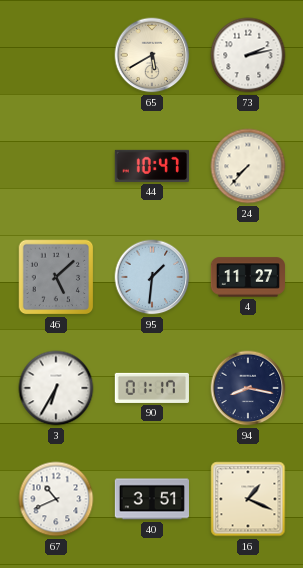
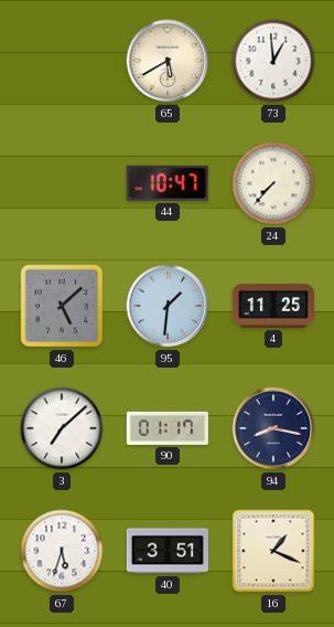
73: 2:13 -> 12:59
4: 11:27 -> 11:25
3: 6:35 -> 7:08
67: 10:41 -> 5:33
